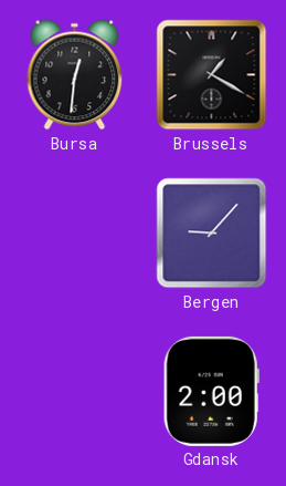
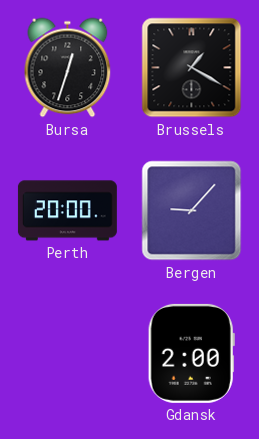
Bursa: 12:31 -> 12:33
Perth: none -> 20:00
